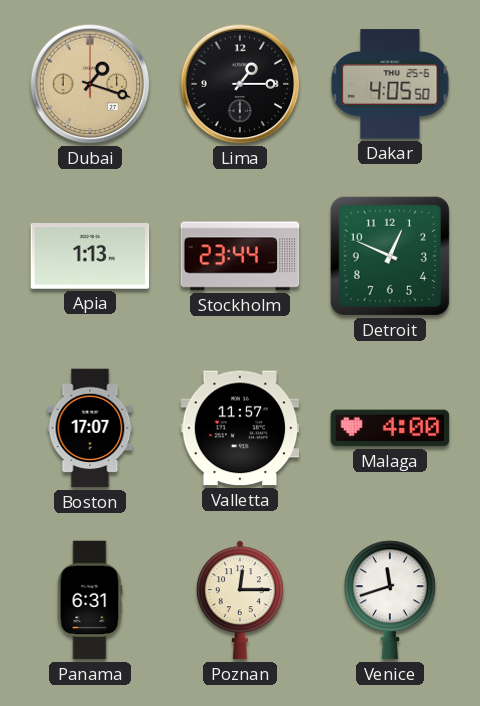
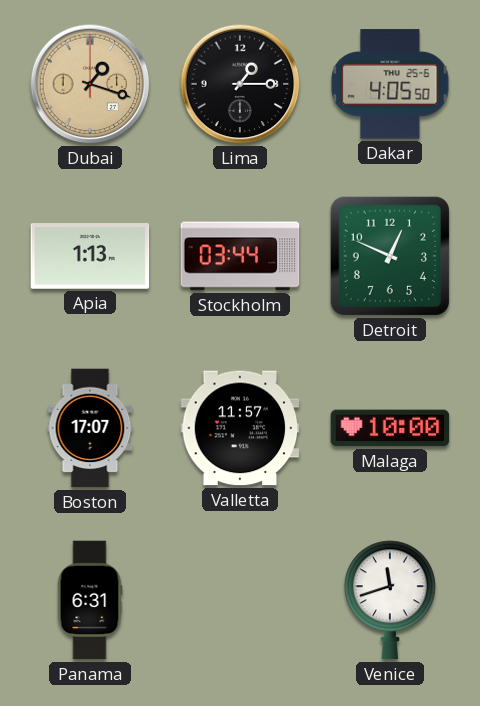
Stockholm: 23:44 -> 03:44
Malaga: 4:00 -> 10:00
Poznan: 12:15 -> none
